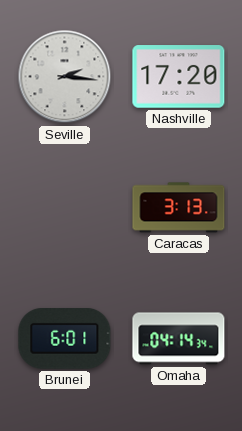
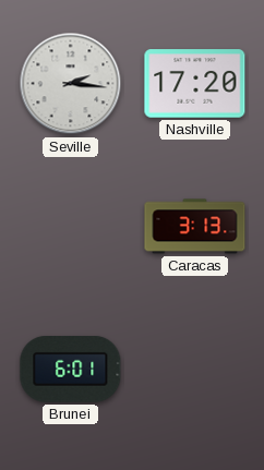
Omaha: 04:14 -> none
